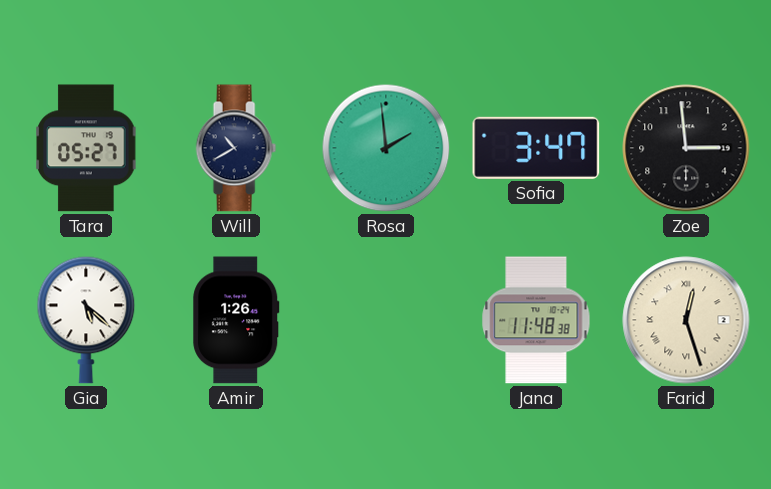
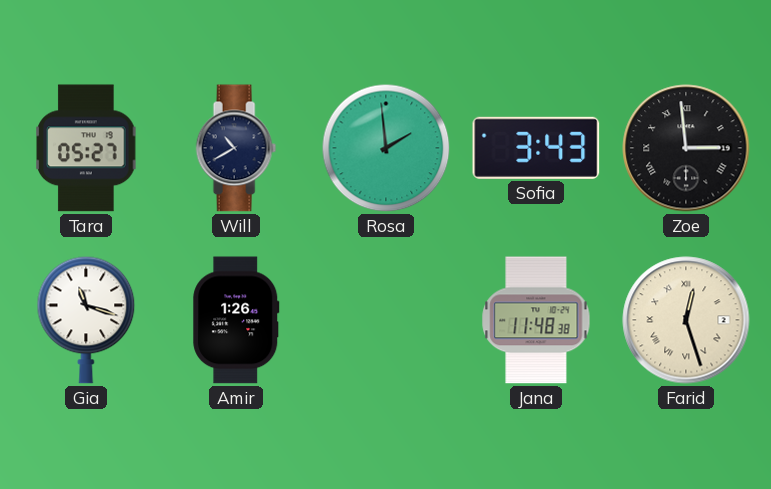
Sofia: 3:47 -> 3:43
Zoe numerals: Arabic -> Roman
Gia: 5:22 -> 11:18
